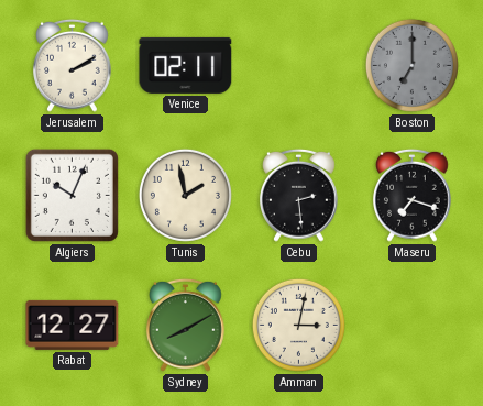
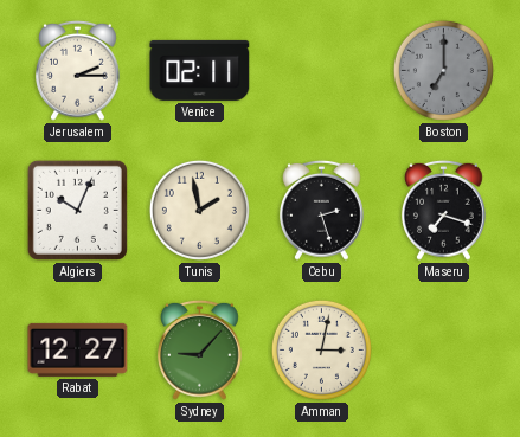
Jerusalem: 2:10 -> 2:15
Cebu: 2:29 -> 2:27
Sydney: 8:10 -> 9:07
